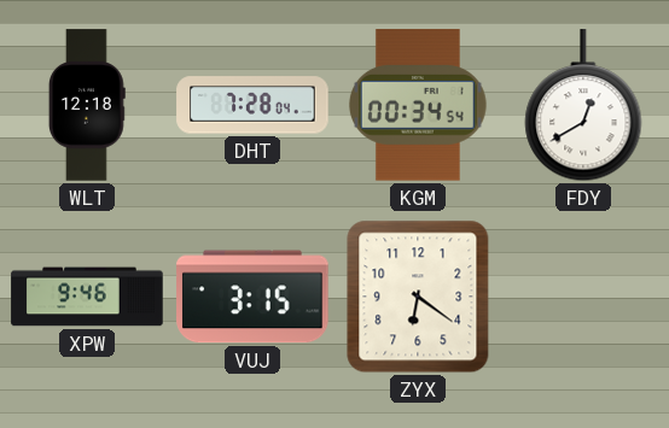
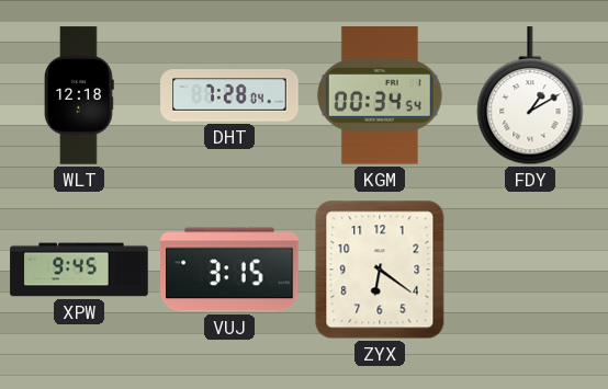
FDY: 12:40 -> 1:10
XPW: 9:46 -> 9:45
